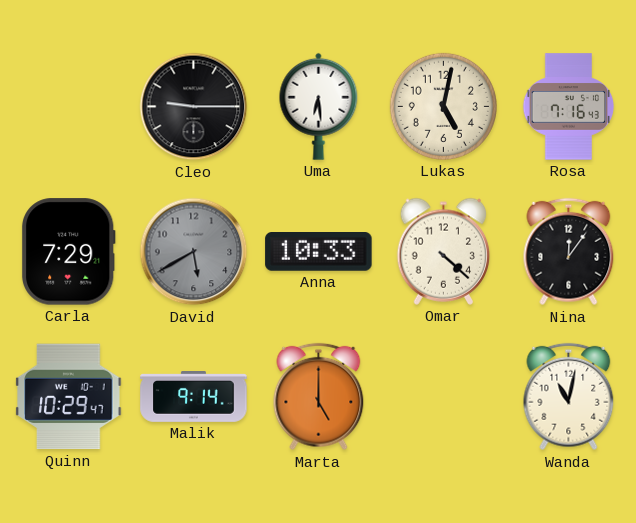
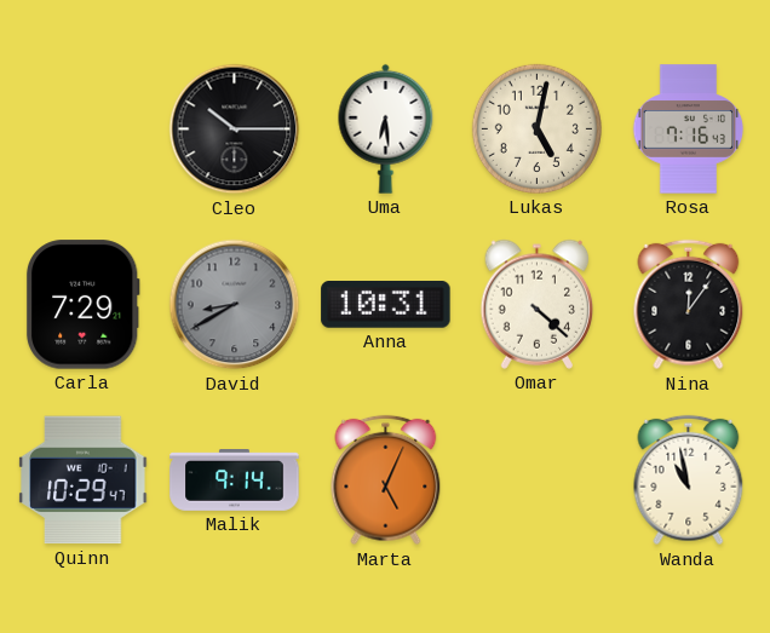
Cleo: 9:15 -> 10:15
David: 5:40 -> 8:40
Anna: 10:33 -> 10:31
Marta: 5:00 -> 5:04
Wanda: 11:02 -> 10:58
